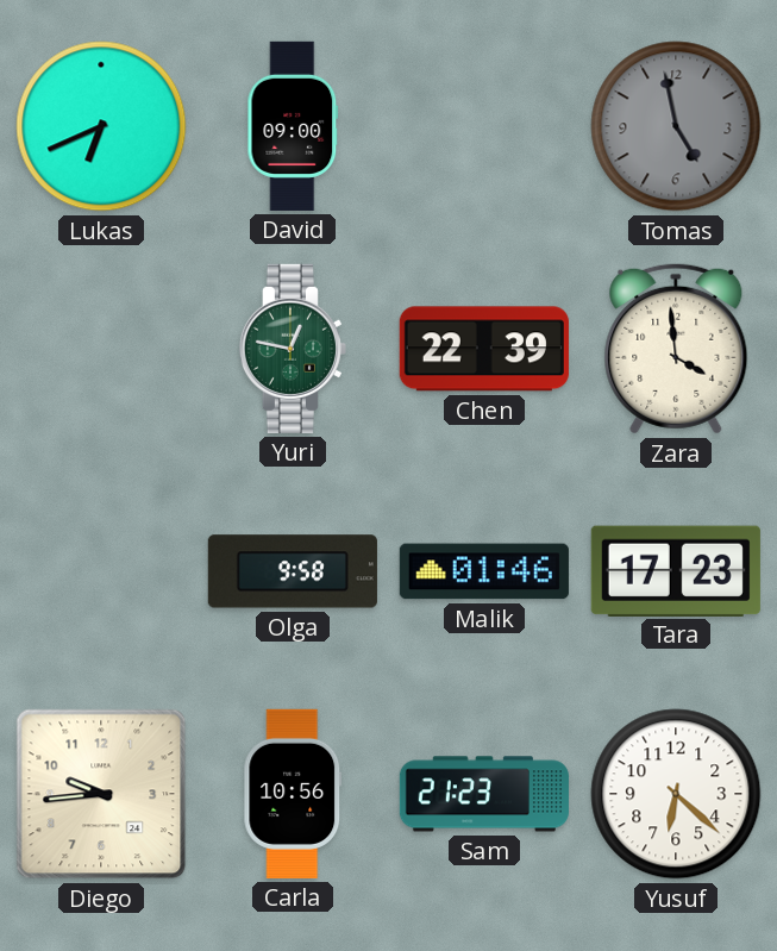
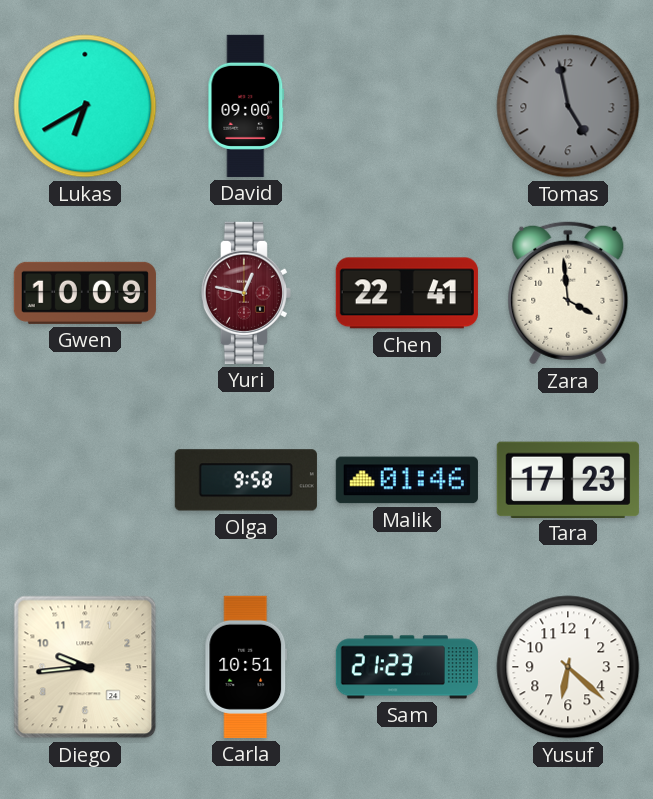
Lukas: 6:41 -> 6:40
Gwen: none -> 10:09
Yuri dial: green -> burgundy
Chen: 22:39 -> 22:41
Carla: 10:56 -> 10:51
